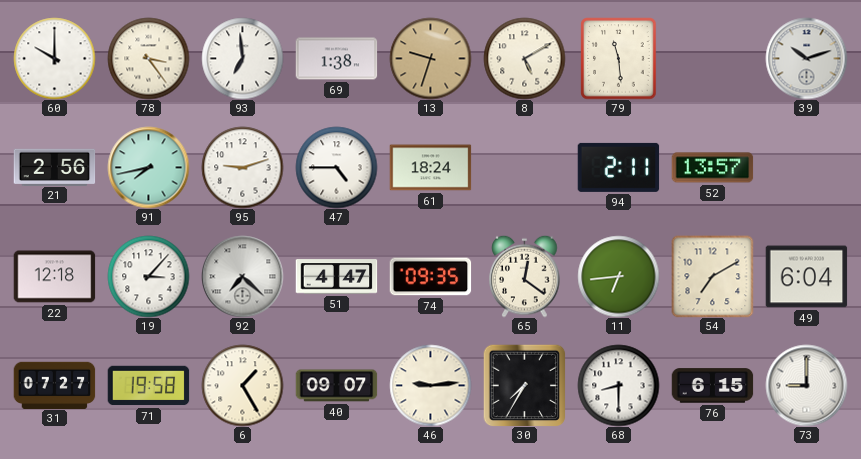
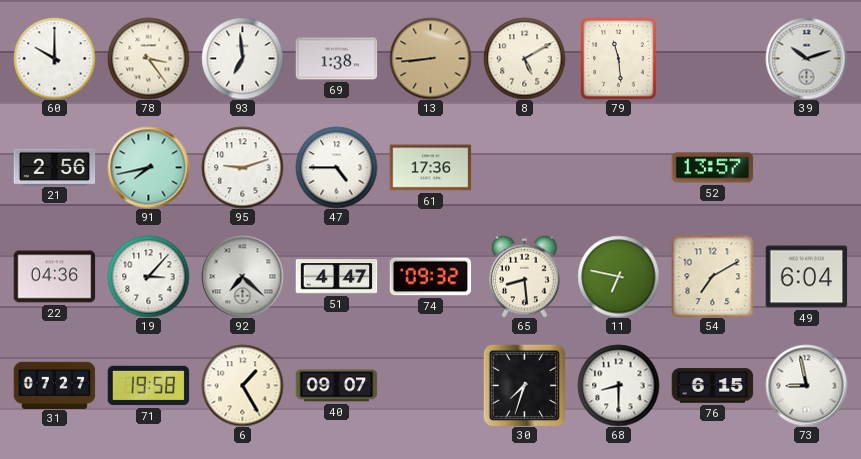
13: 9:33 -> 8:44
61: 18:24 -> 17:36
94: 2:11 -> none
22: 12:18 -> 04:36
74: 09:35 -> 09:32
65: 12:21 -> 8:29
11: 6:44 -> 6:47
46: 9:14 -> none
30: 7:35 -> 7:33
73: 9:00 -> 8:58
